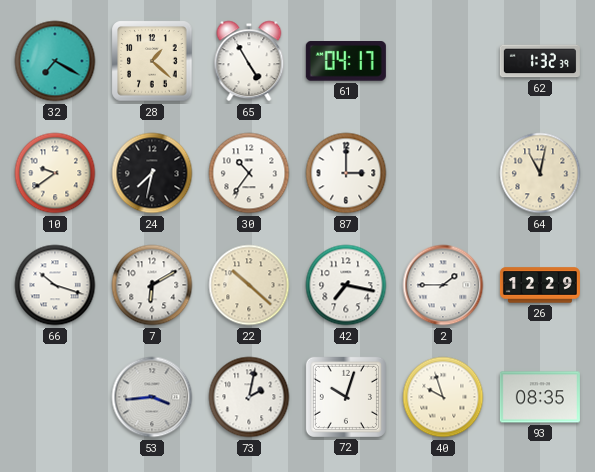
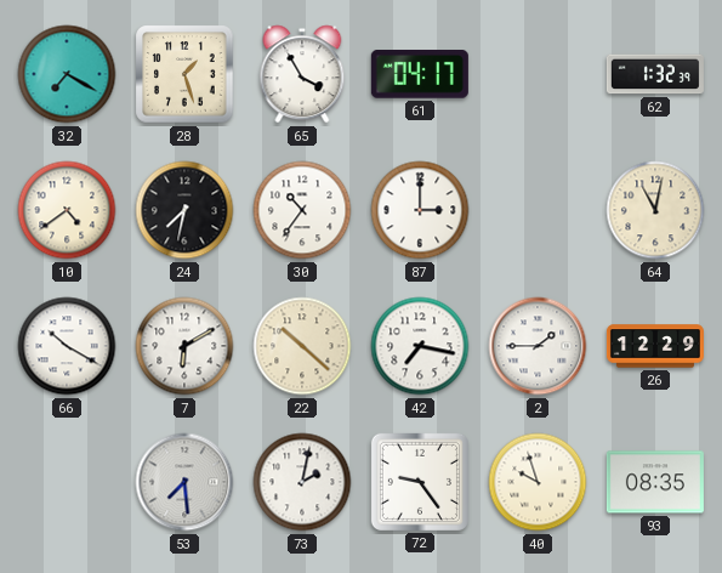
28: 1:22 -> 1:27
65: 4:55 -> 3:55
10: 9:39 -> 4:39
66: 10:18 -> 10:20
53: 3:44 -> 7:29
72: 10:03 -> 9:24
